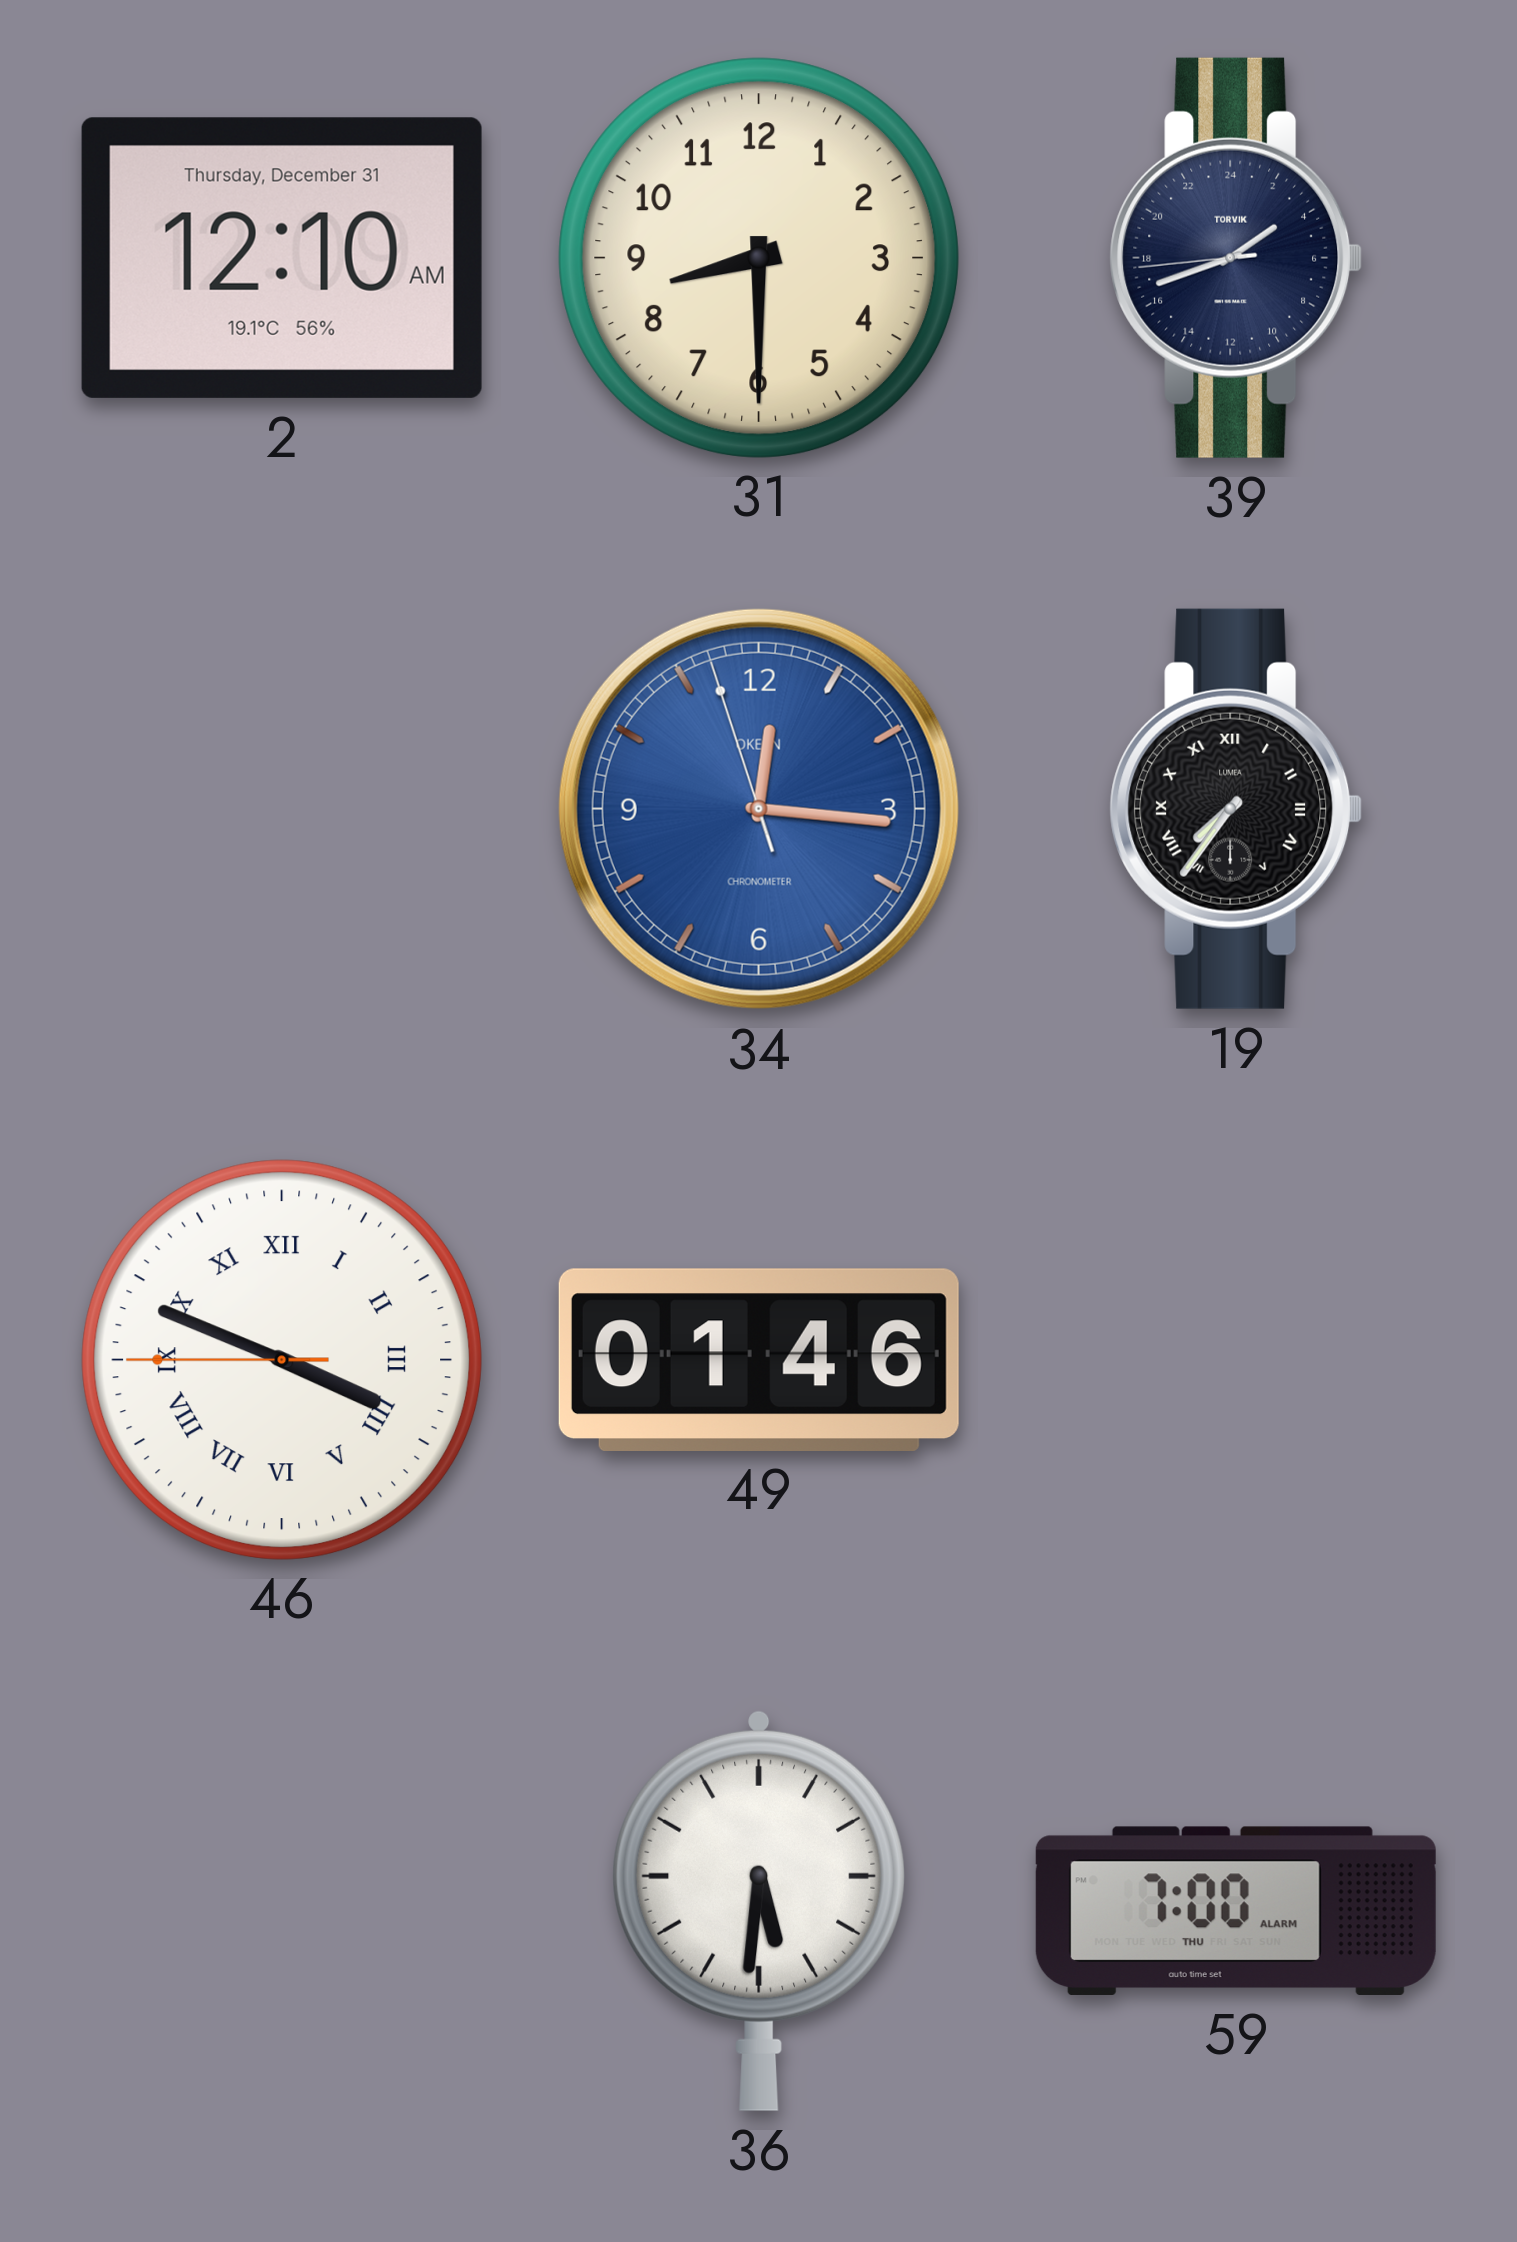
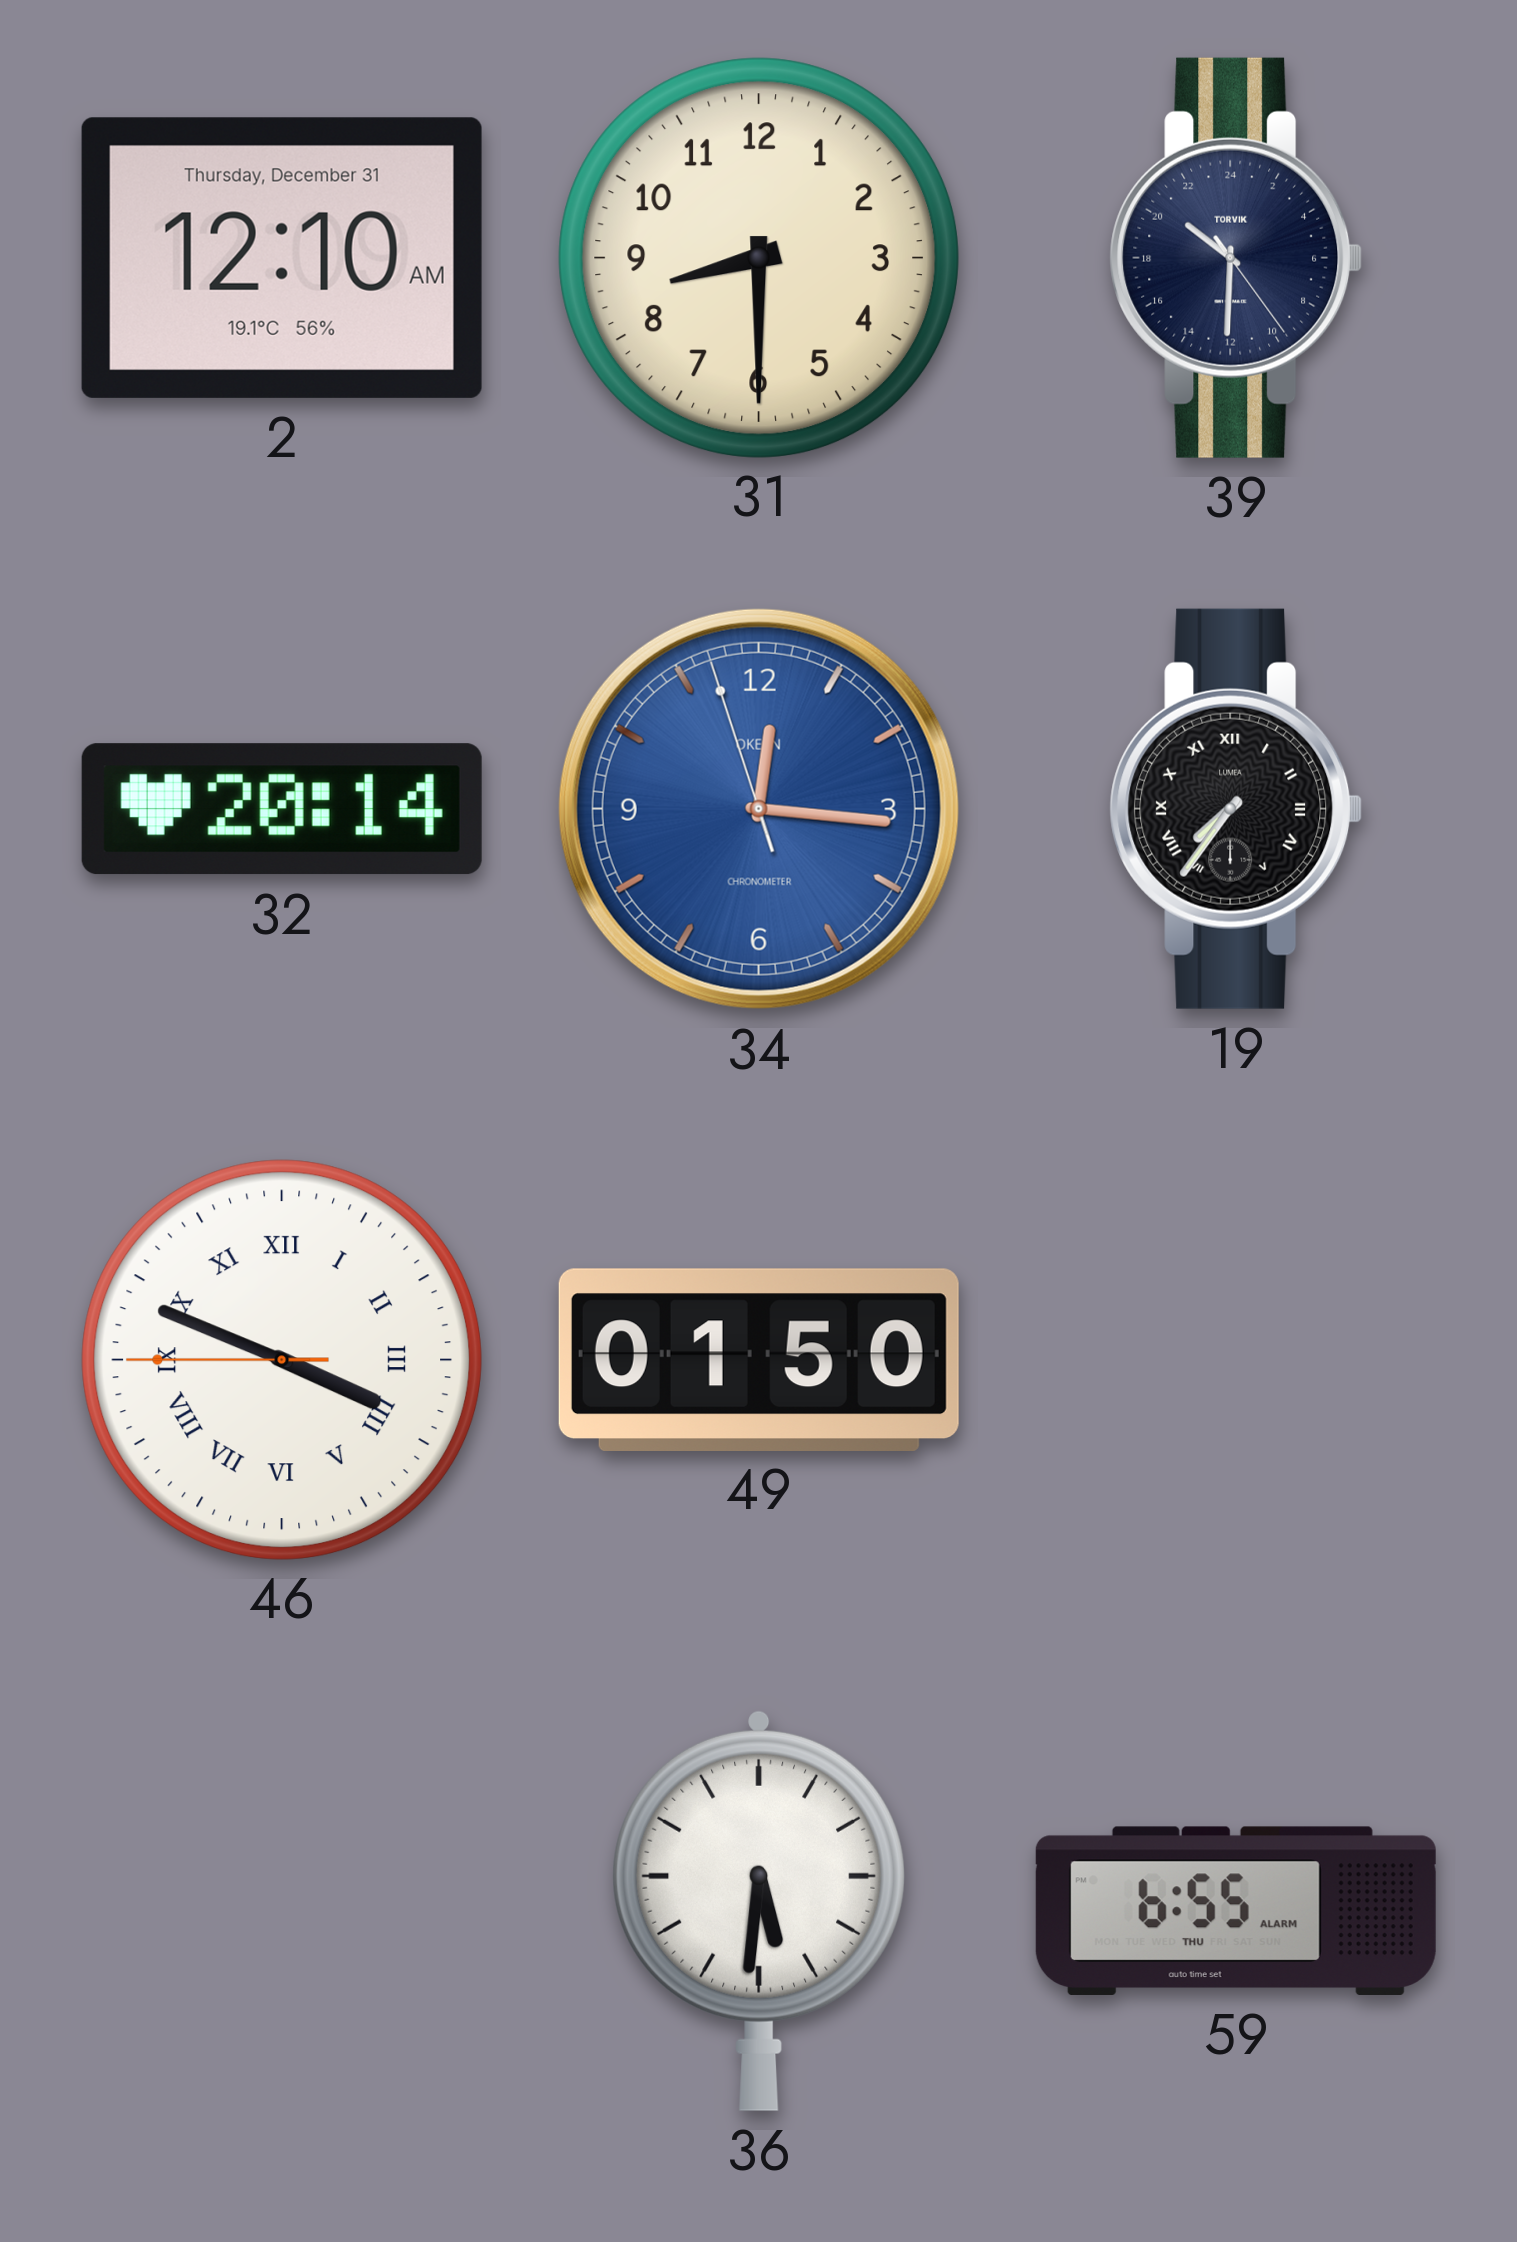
39: 3:41 -> 20:30
32: none -> 20:14
49: 01:46 -> 01:50
59: 7:00 -> 6:55
